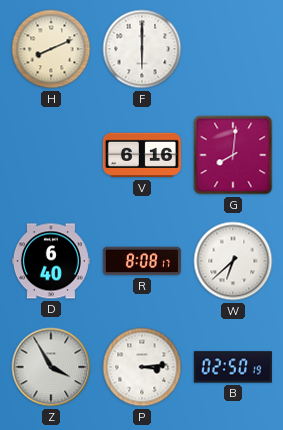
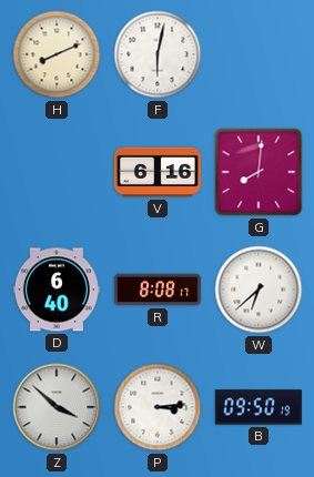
F: 6:00 -> 6:02
Z: 3:55 -> 3:52
B: 02:50 -> 09:50
